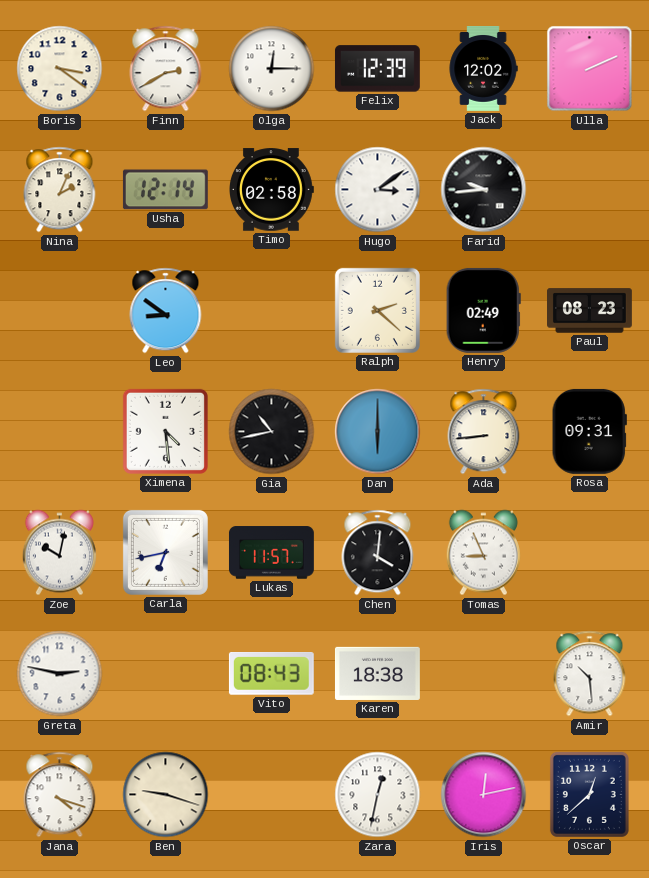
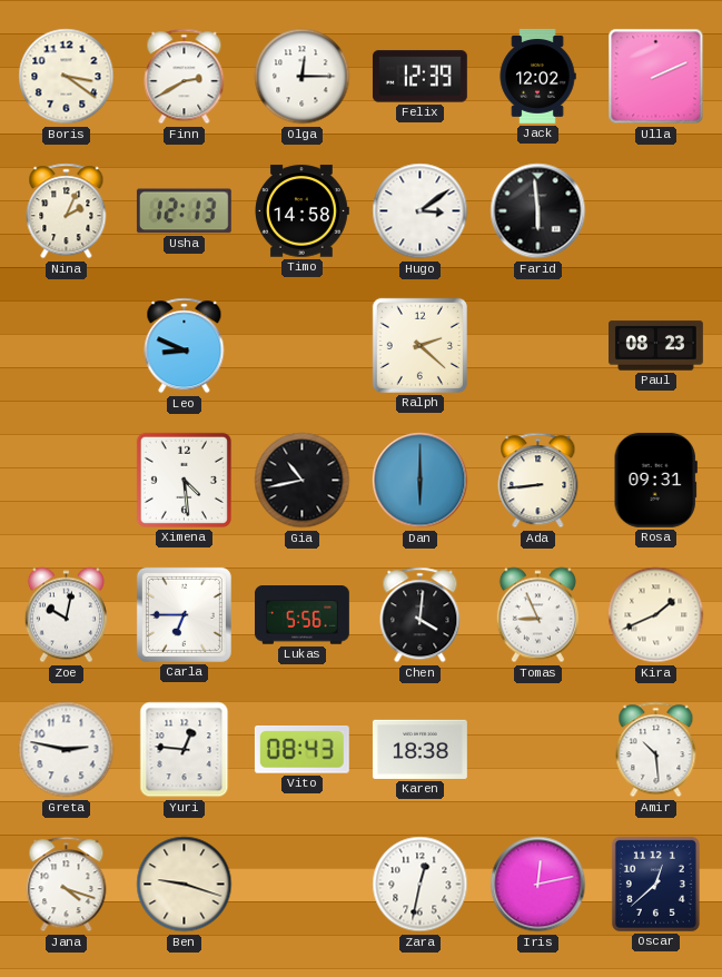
Usha: 12:14 -> 12:13
Timo: 02:58 -> 14:58
Farid: 9:44 -> 5:59
Leo: 8:51 -> 8:49
Henry: 02:49 -> none
Carla: 6:43 -> 6:45
Lukas: 11:57 -> 5:56
Kira: none -> 1:41
Yuri: none -> 12:46
